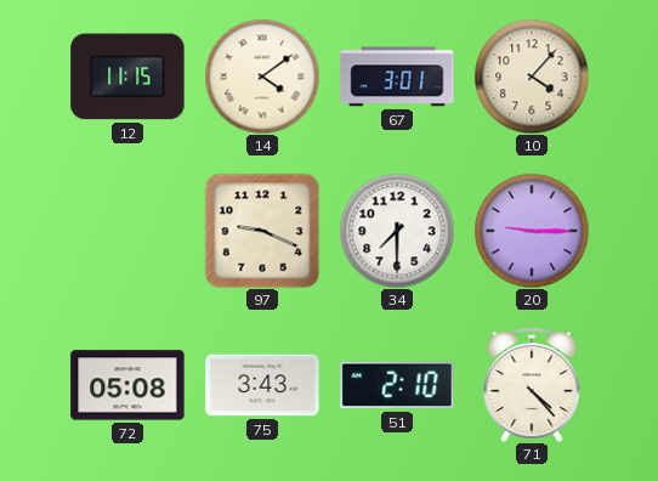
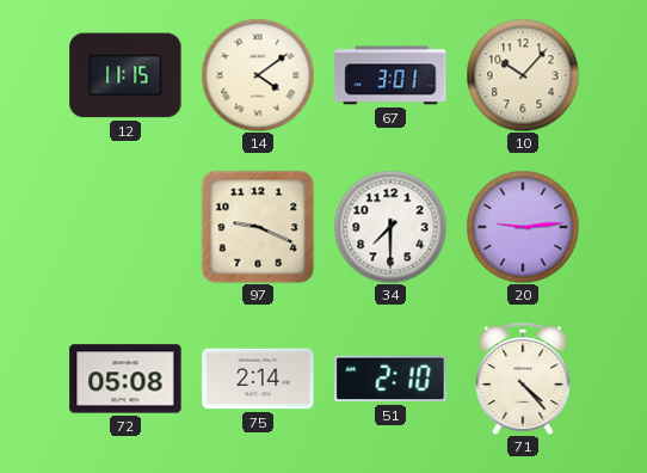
10: 4:07 -> 10:07
20: 9:15 -> 9:14
75: 3:43 -> 2:14
